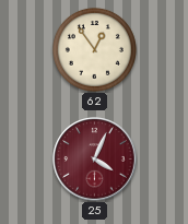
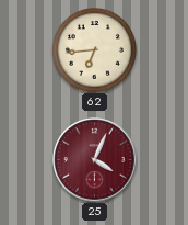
62: 12:54 -> 6:44
